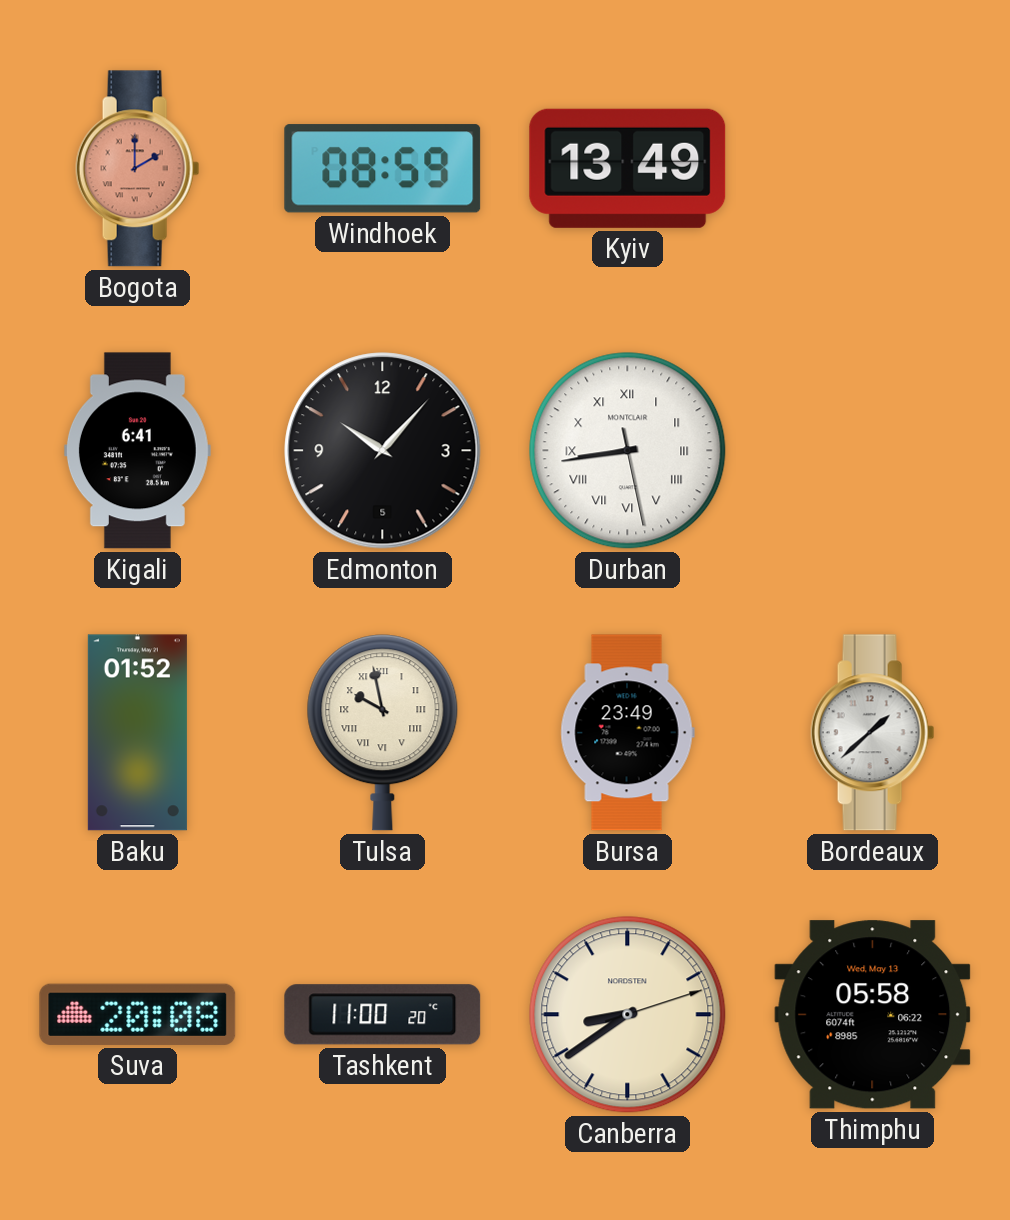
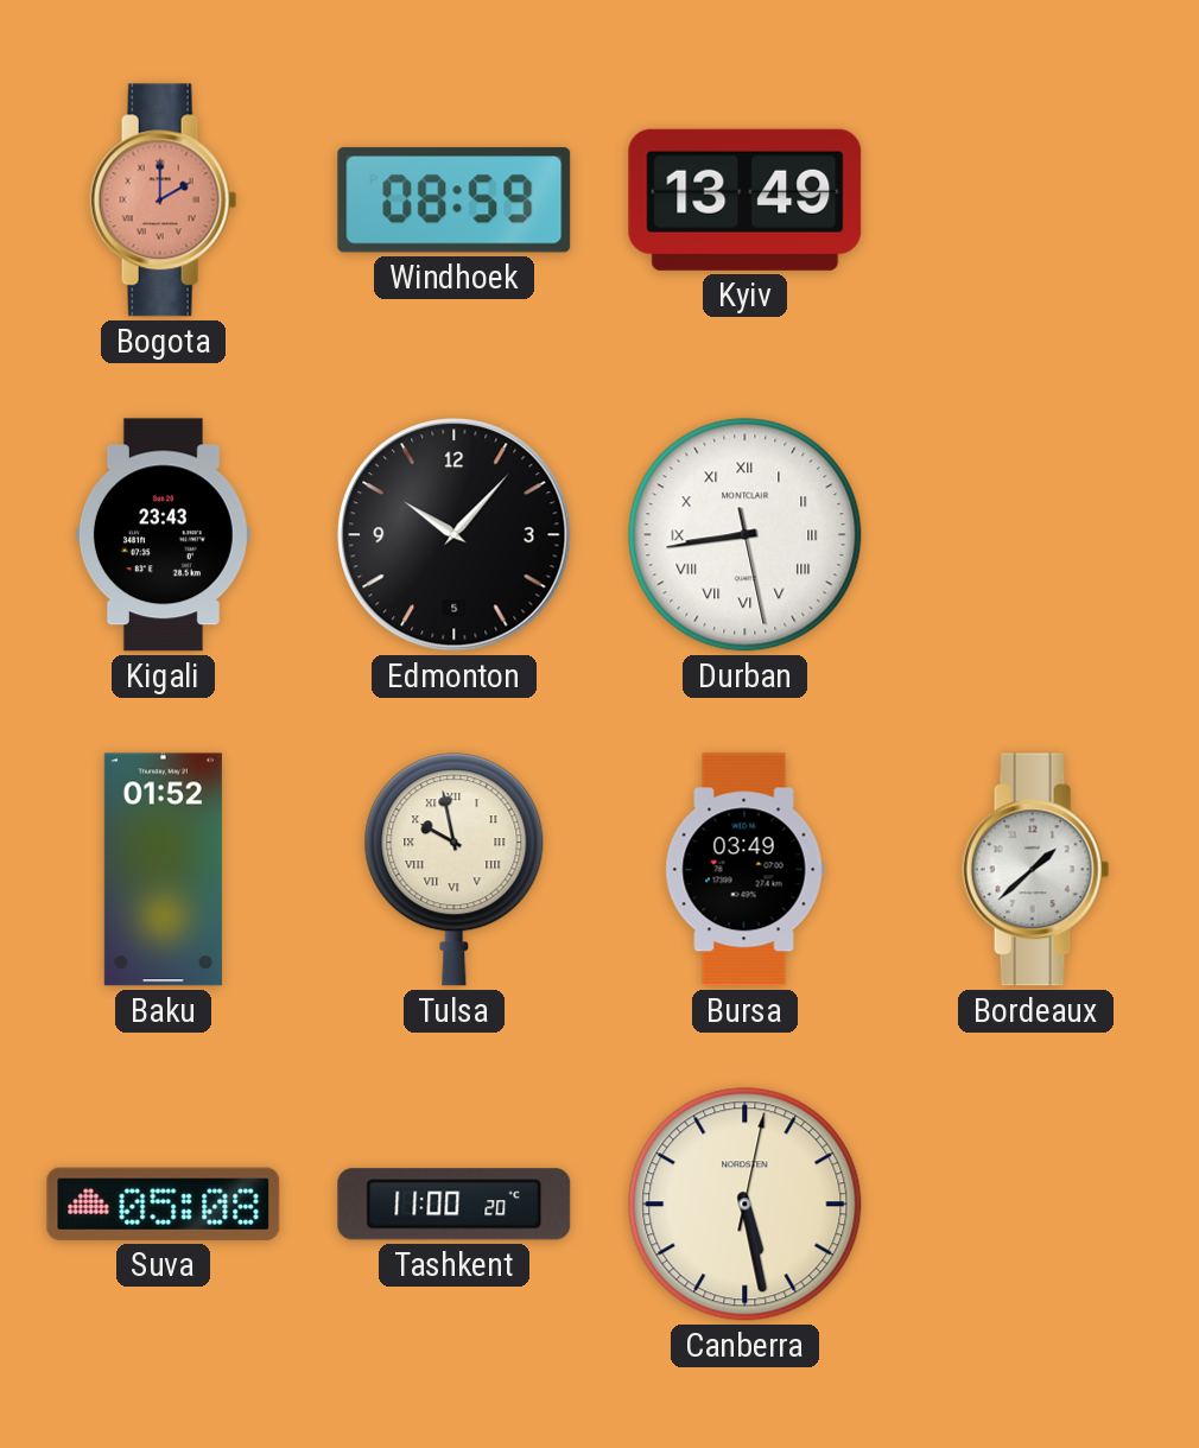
Kigali: 6:41 -> 23:43
Bursa: 23:49 -> 03:49
Suva: 20:08 -> 05:08
Canberra: 8:39 -> 5:28
Thimphu: 05:58 -> none
